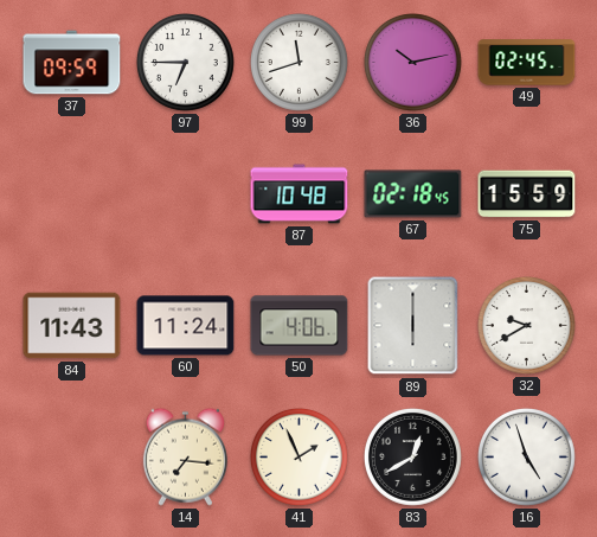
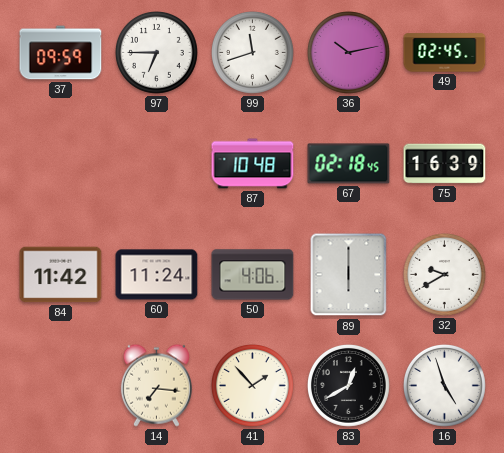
75: 15:59 -> 16:39
84: 11:43 -> 11:42
41: 1:56 -> 1:53
